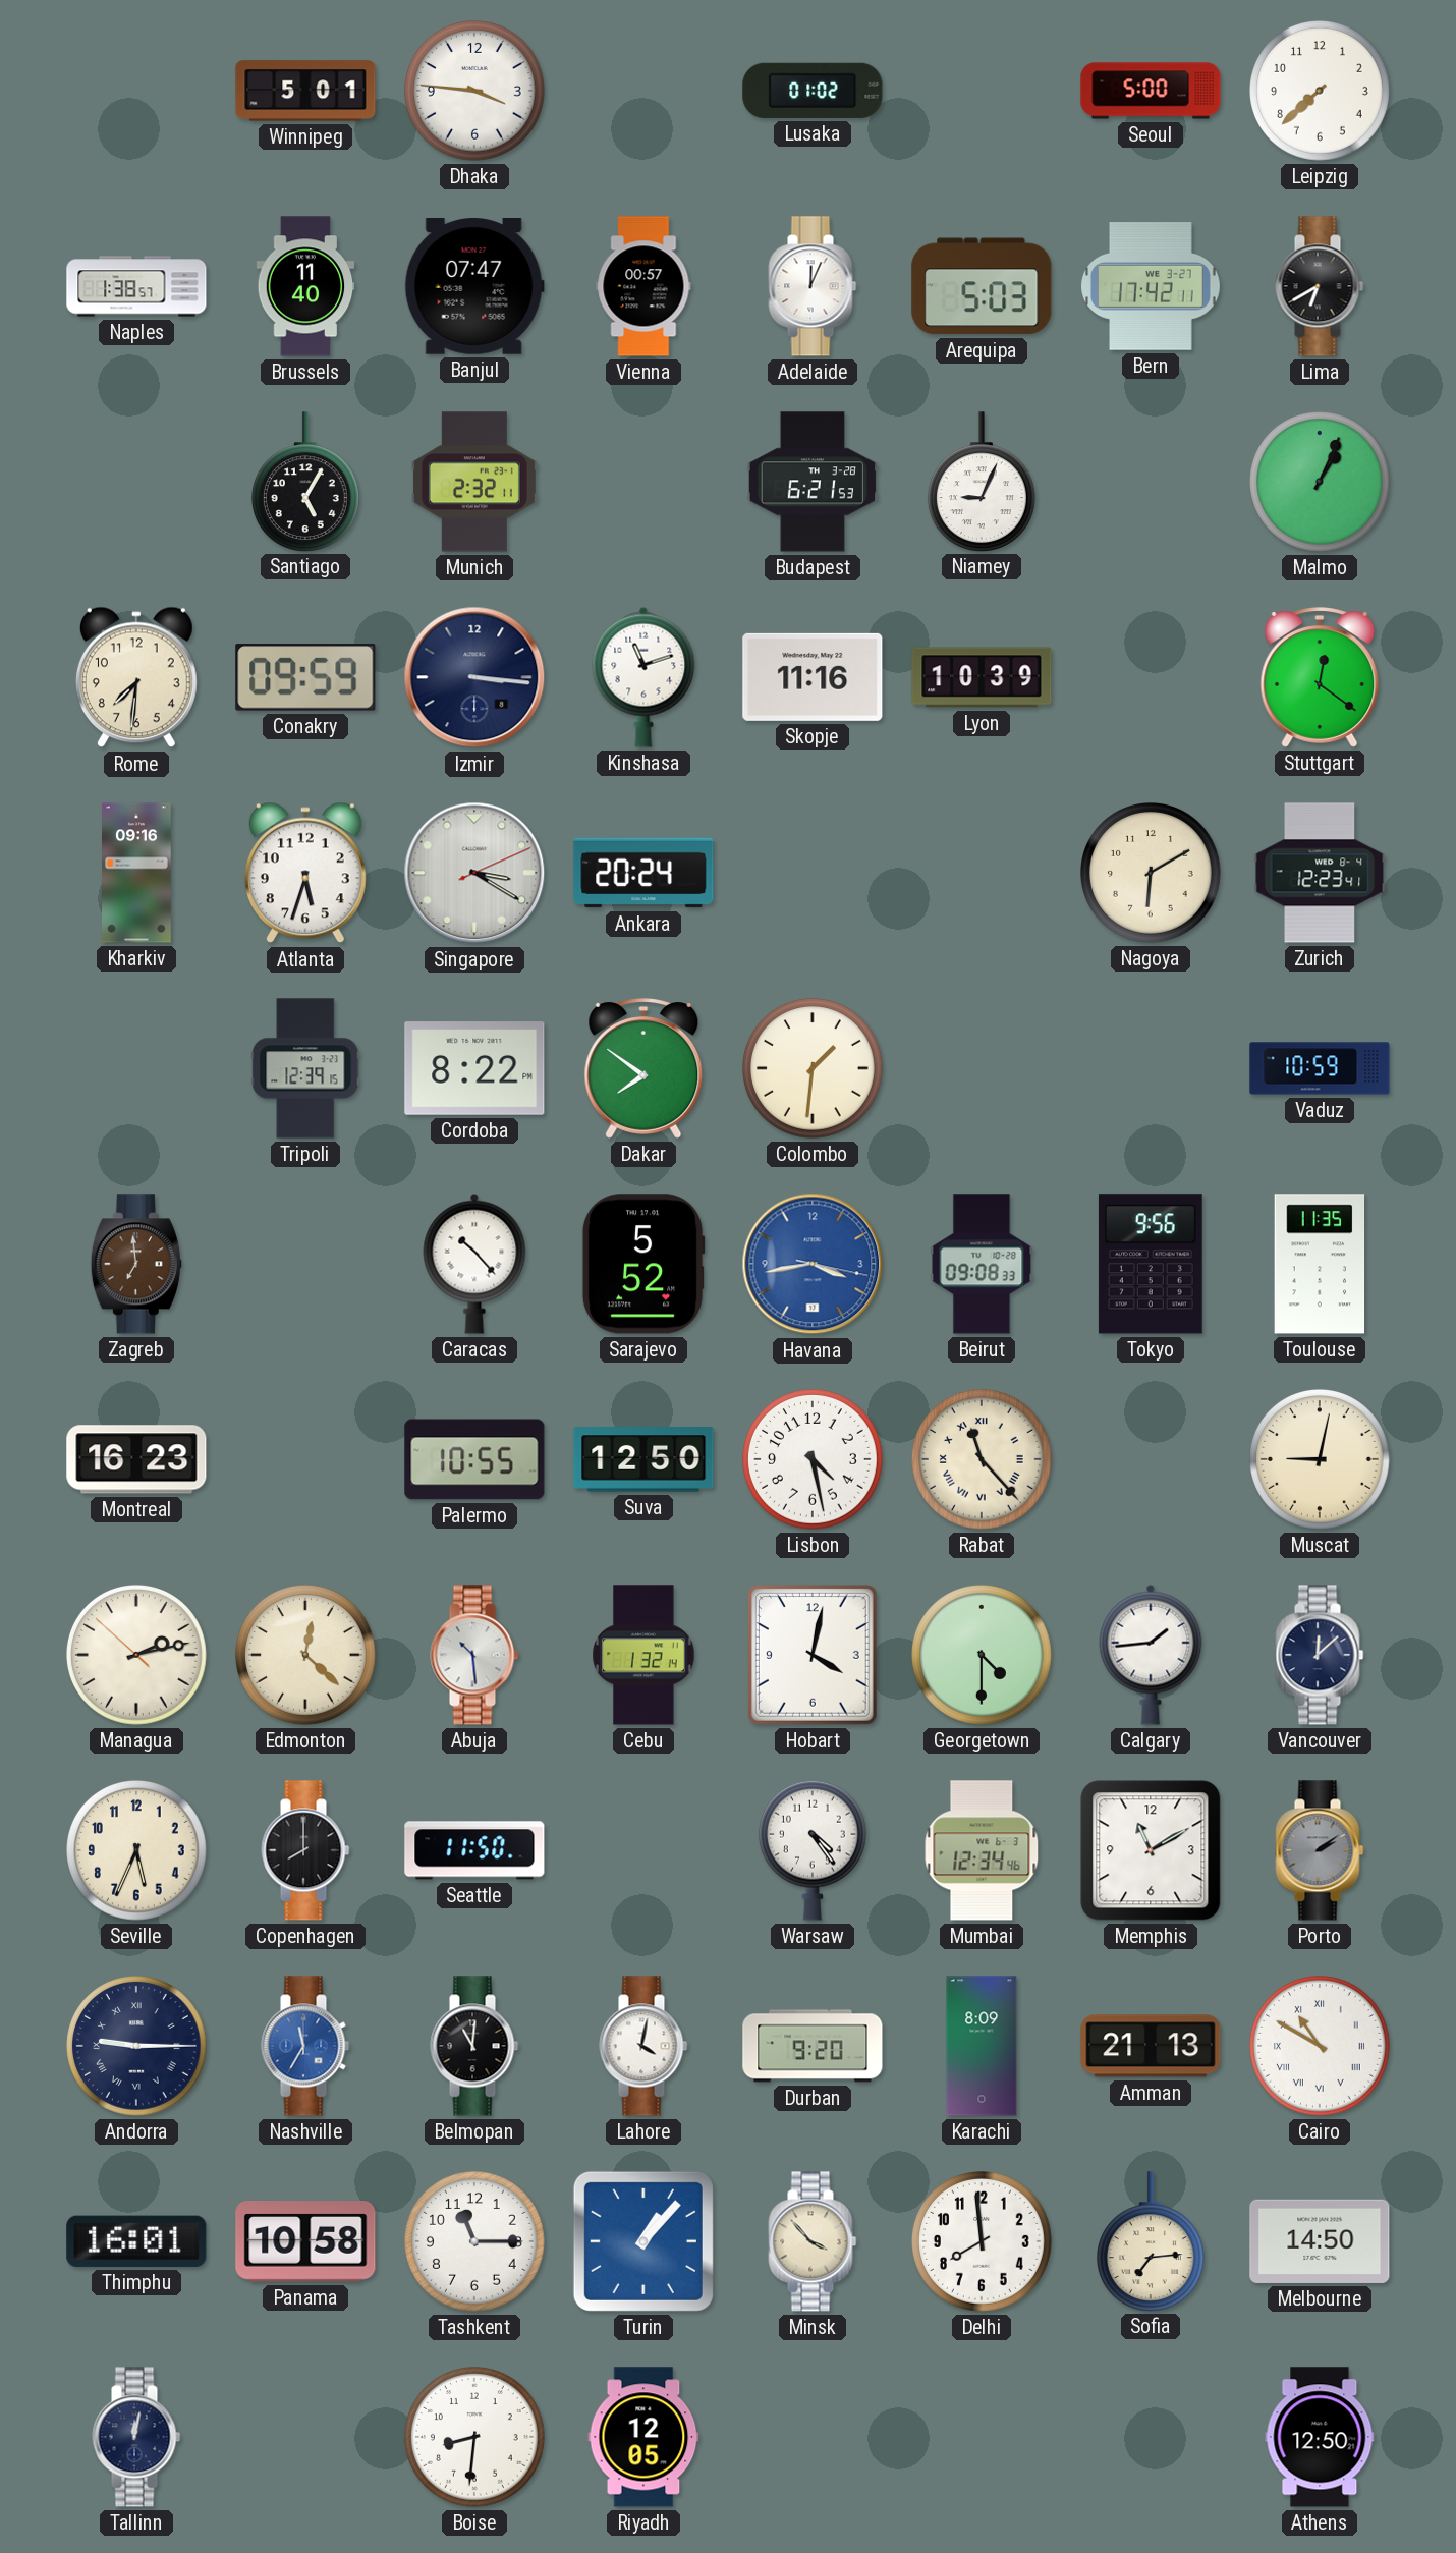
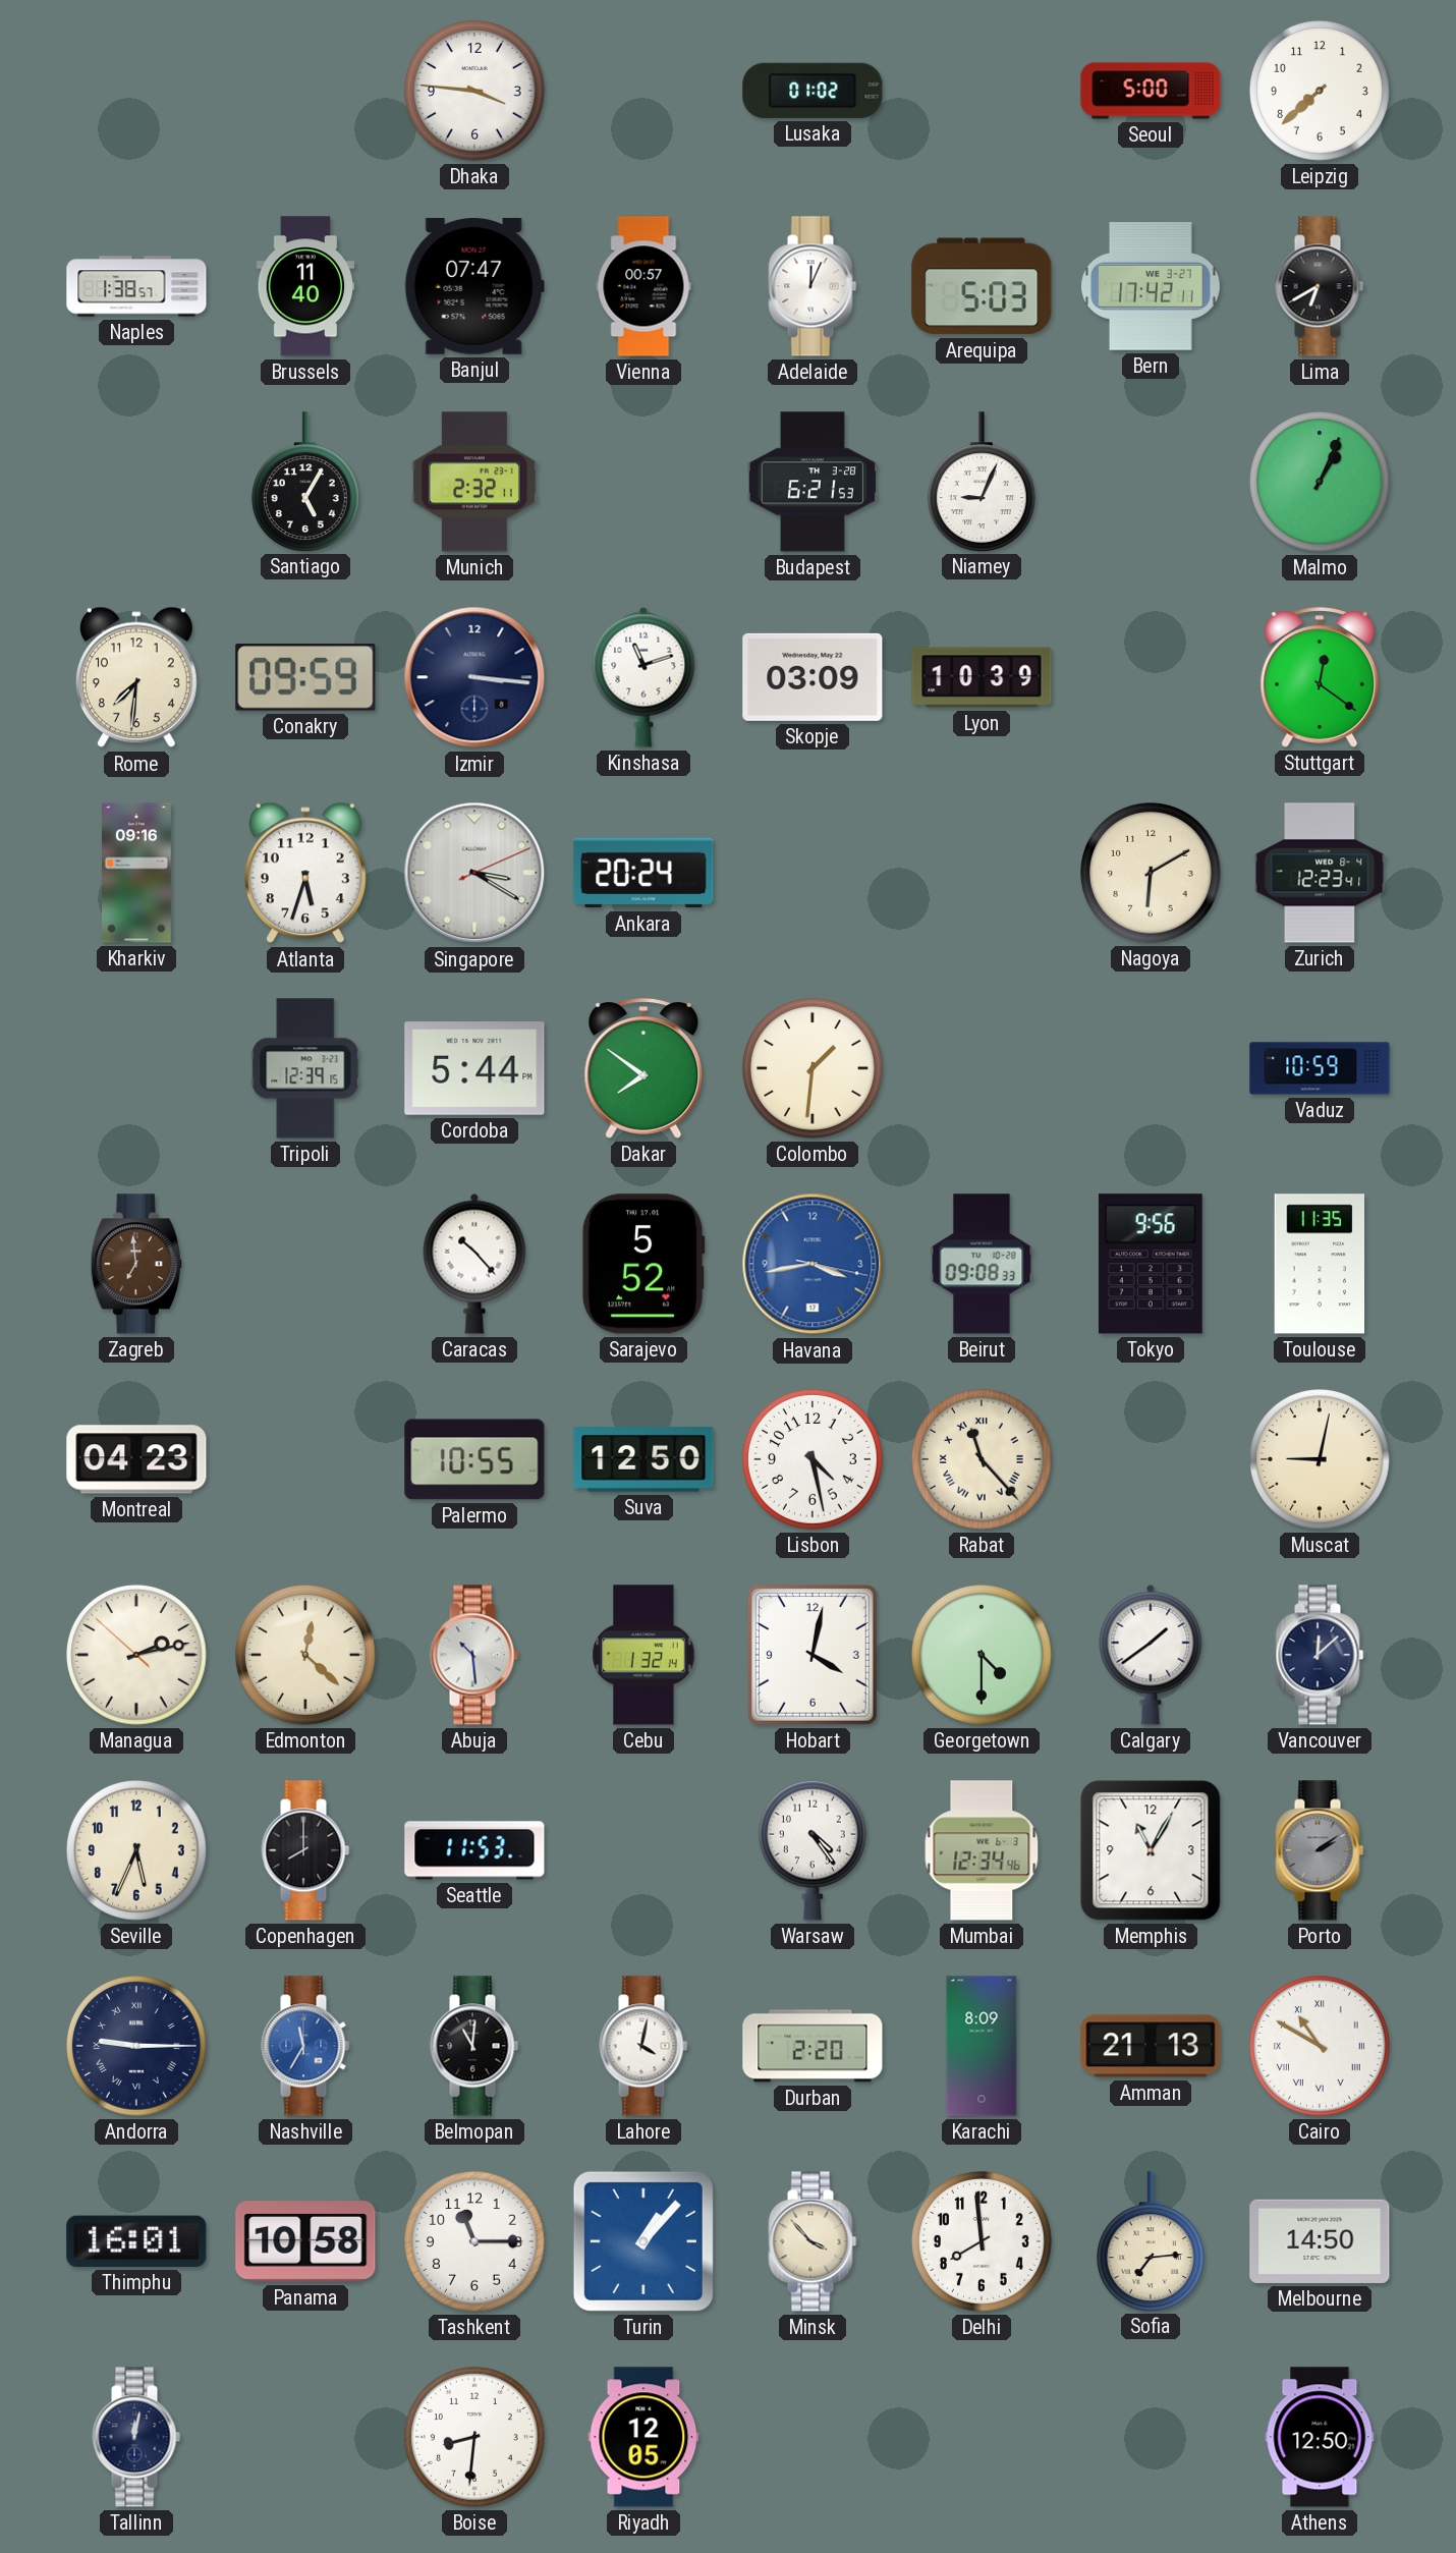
Winnipeg: 5:01 -> none
Skopje: 11:16 -> 03:09
Cordoba: 8:22 -> 5:44
Montreal: 16:23 -> 04:23
Calgary: 1:44 -> 1:39
Seattle: 11:50 -> 11:53
Memphis: 11:10 -> 11:05
Durban: 9:20 -> 2:20
